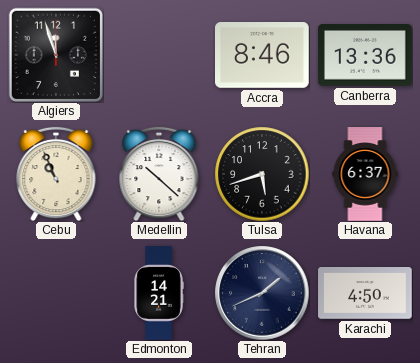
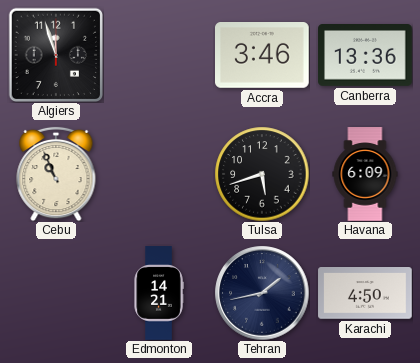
Accra: 8:46 -> 3:46
Medellin: 10:22 -> none
Havana: 6:37 -> 6:09
Tehran: 1:41 -> 1:43
